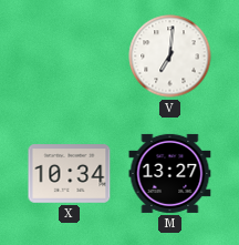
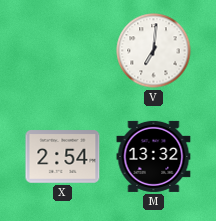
X: 10:34 -> 2:54
M: 13:27 -> 13:32
